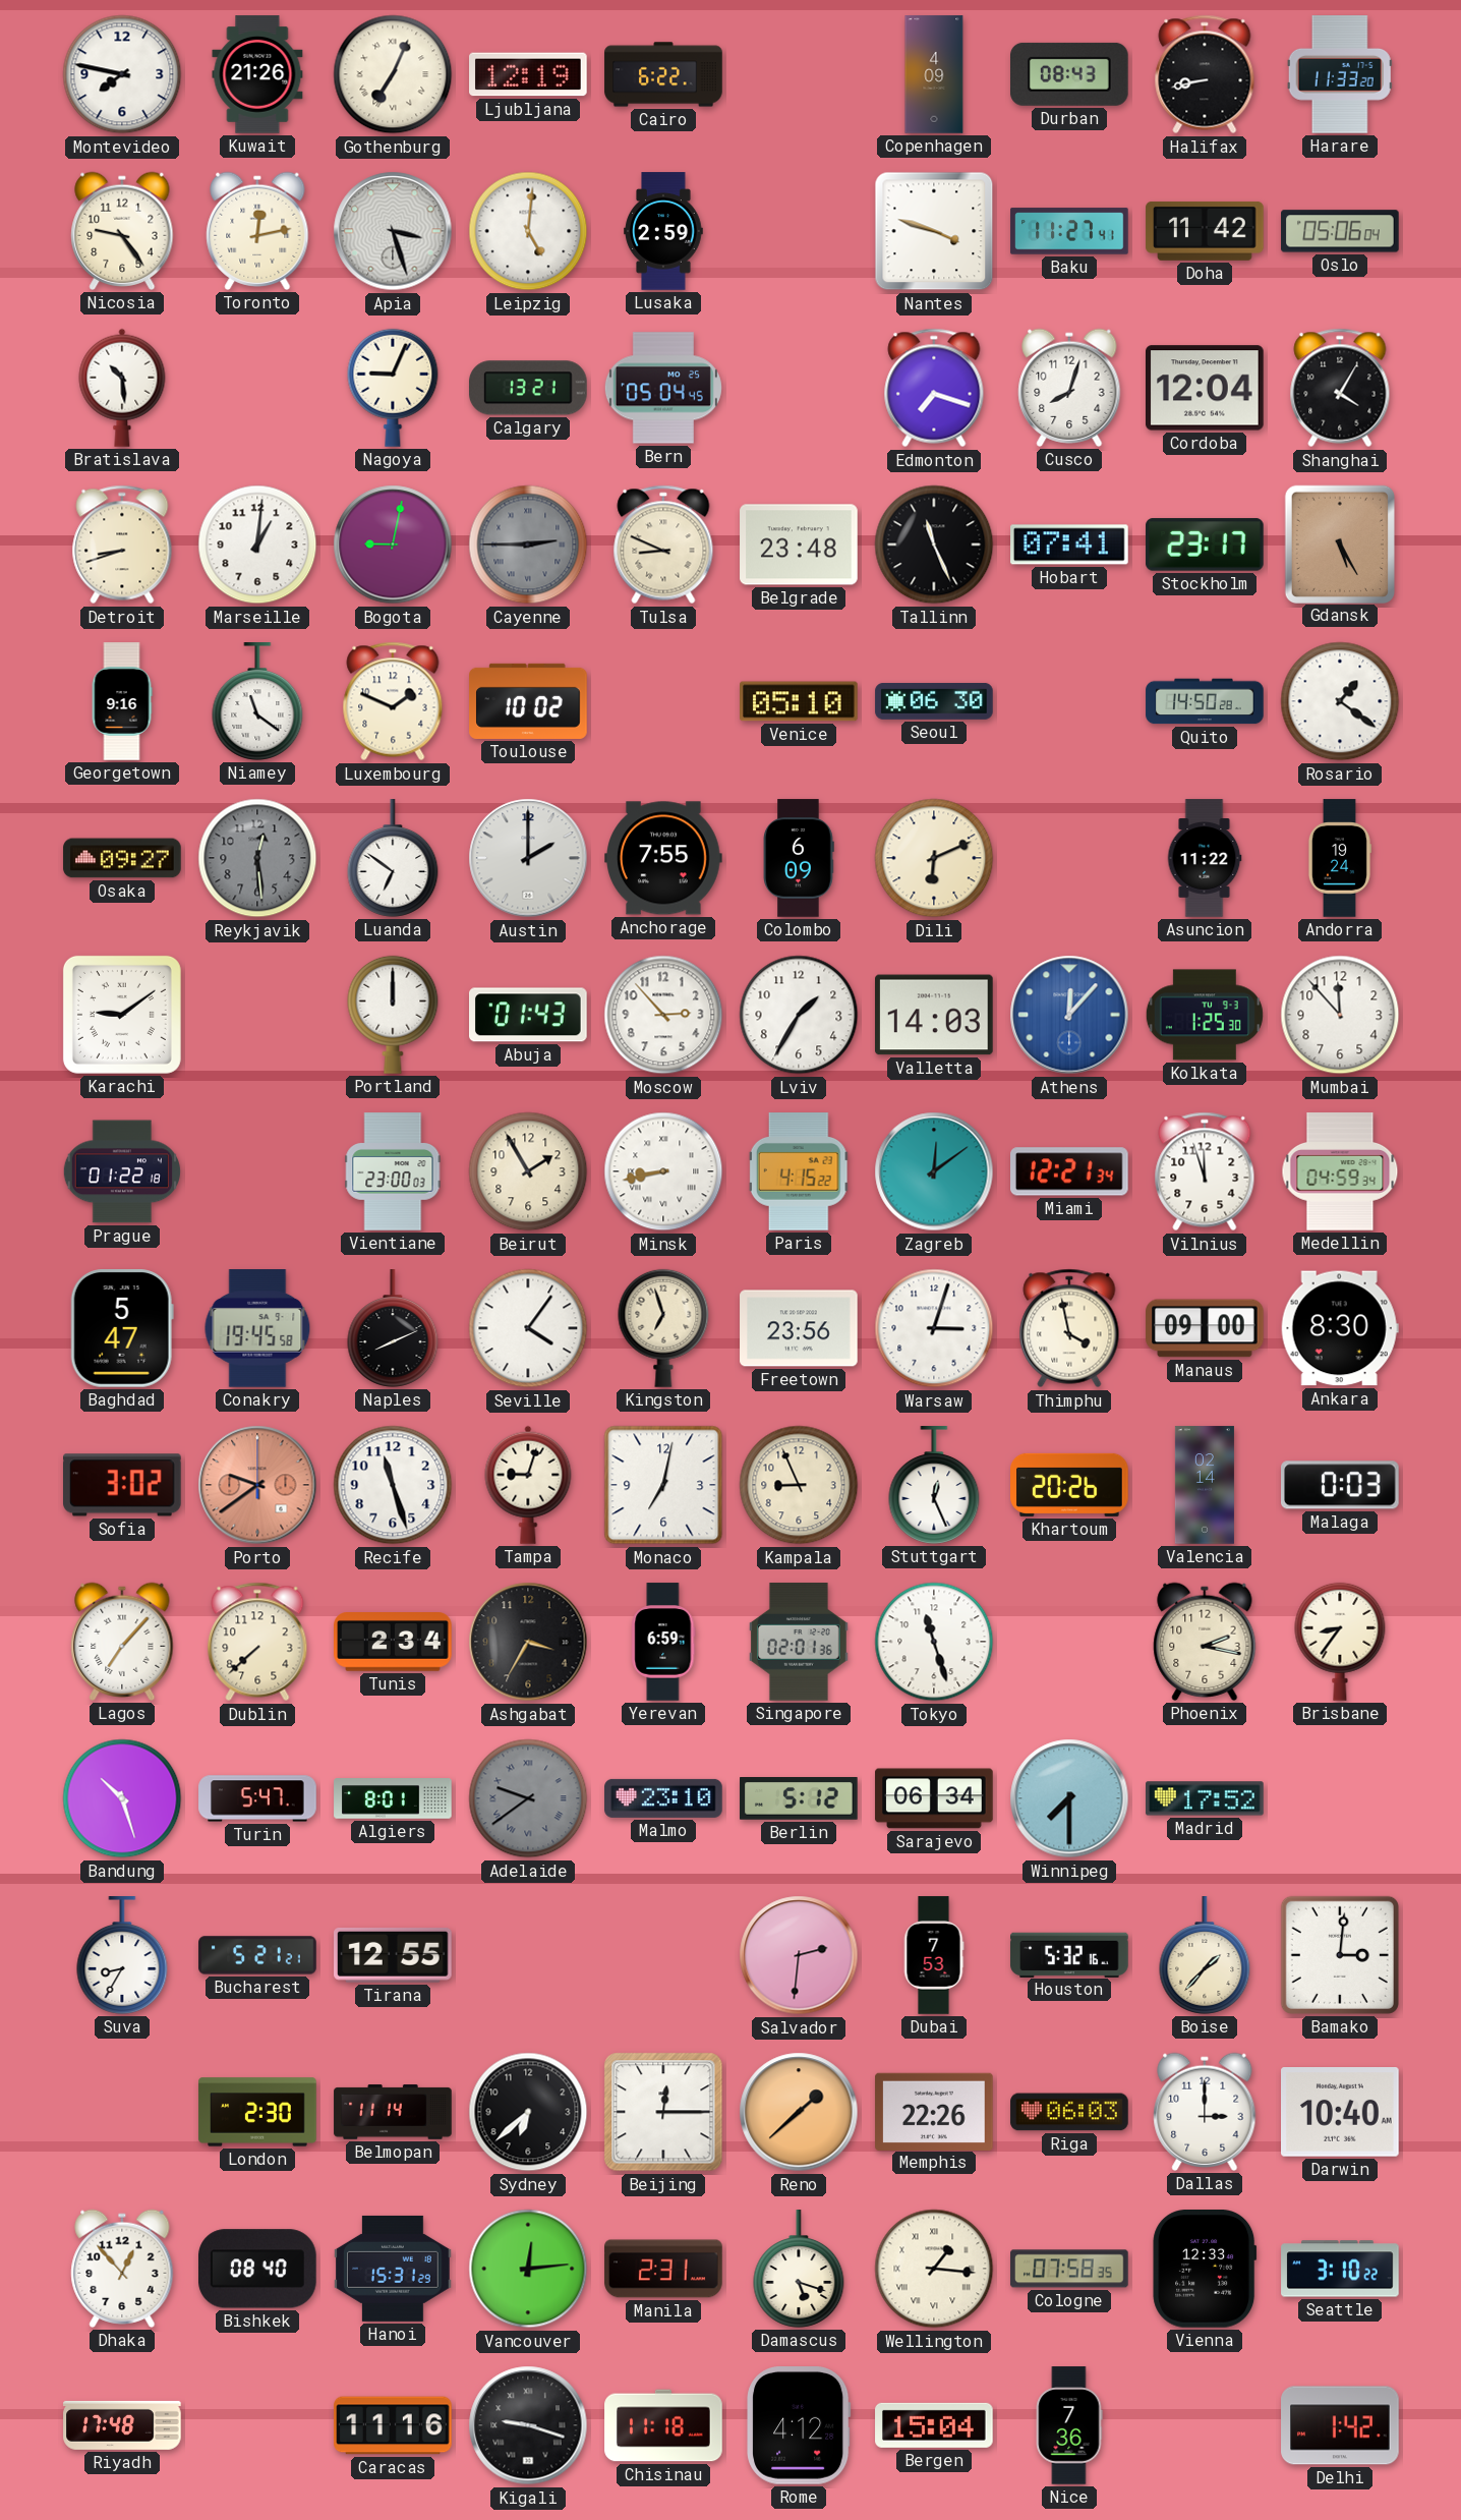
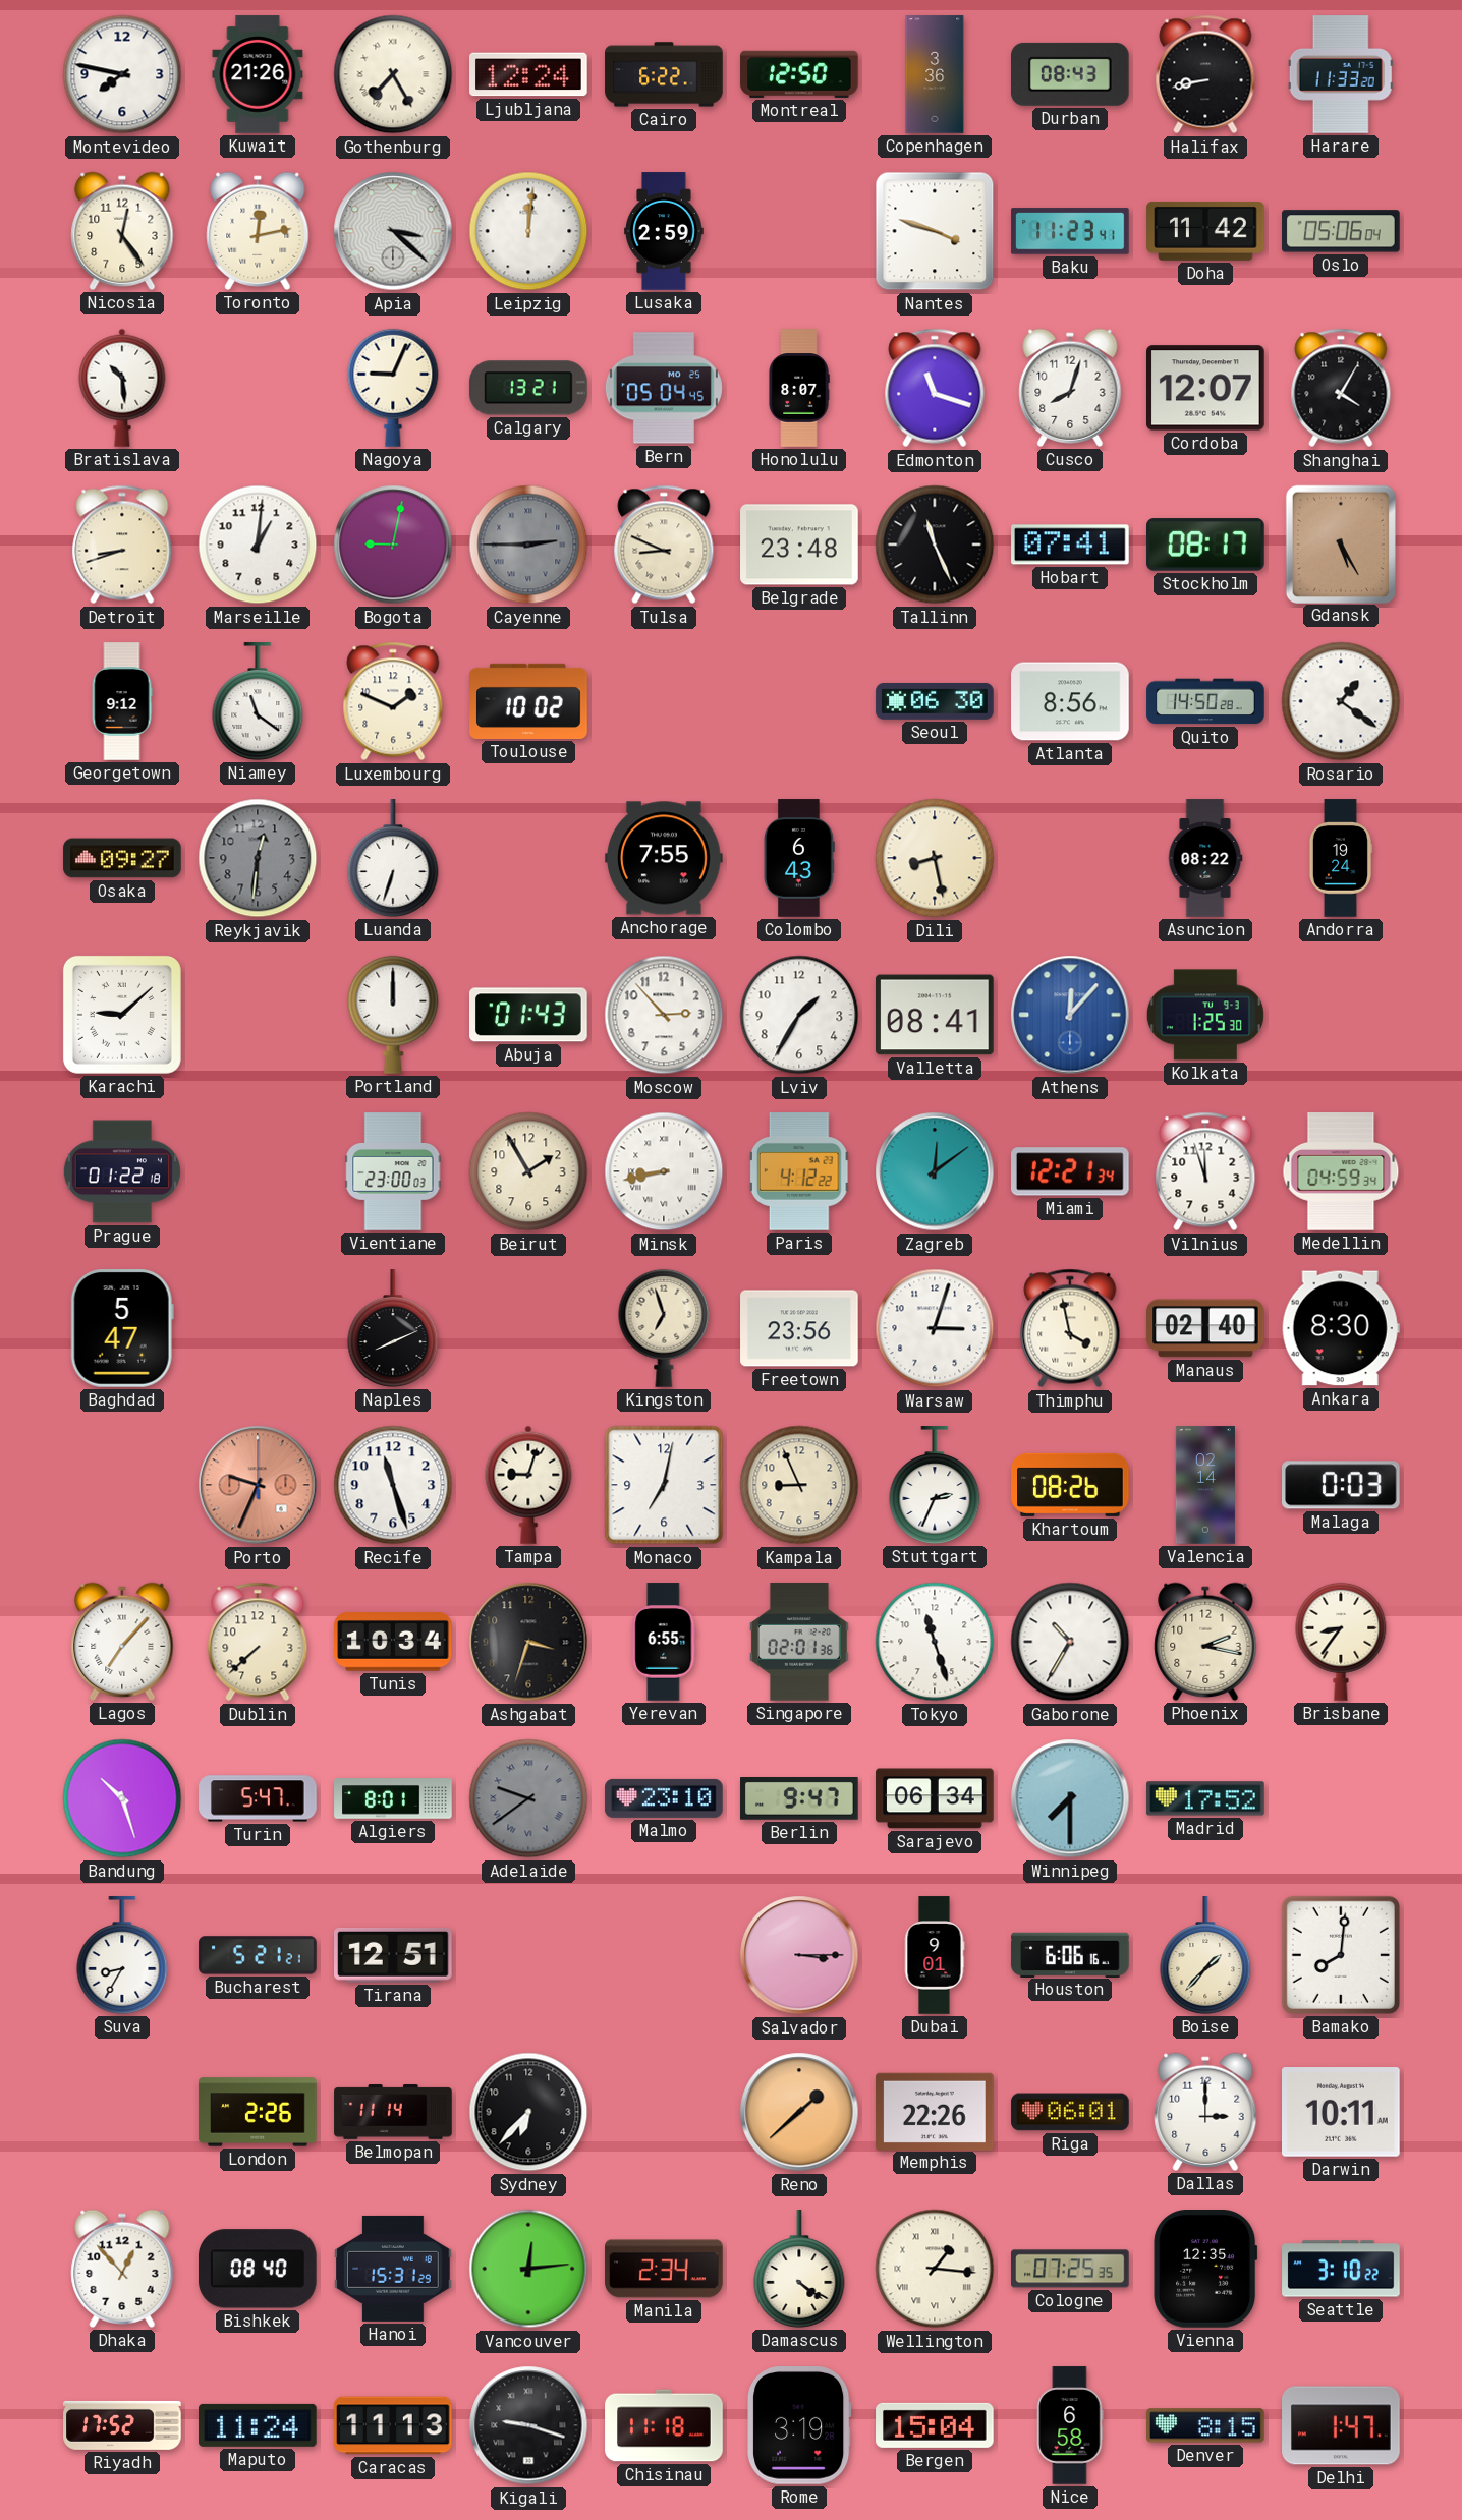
Gothenburg: 7:04 -> 7:25
Ljubljana: 12:19 -> 12:24
Montreal: none -> 12:50
Copenhagen: 4:09 -> 3:36
Nicosia: 9:24 -> 12:24
Apia: 3:27 -> 3:22
Leipzig: 5:01 -> 12:01
Baku: 11:27 -> 11:23
Honolulu: none -> 8:07
Edmonton: 7:18 -> 11:18
Cordoba: 12:04 -> 12:07
Stockholm: 23:17 -> 08:17
Georgetown: 9:16 -> 9:12
Venice: 05:10 -> none
Atlanta: none -> 8:56
Reykjavik: 12:29 -> 12:31
Luanda: 6:51 -> 6:33
Austin: 2:00 -> none
Colombo: 6:09 -> 6:43
Dili: 6:11 -> 8:28
Asuncion: 11:22 -> 08:22
Karachi: 9:09 -> 9:08
Valletta: 14:03 -> 08:41
Mumbai: 11:53 -> none
Paris: 4:15 -> 4:12
Conakry: 19:45 -> none
Seville: 4:06 -> none
Manaus: 09:00 -> 02:40
Sofia: 3:02 -> none
Porto: 9:39 -> 9:34
Stuttgart: 12:26 -> 2:34
Khartoum: 20:26 -> 08:26
Tunis: 2:34 -> 10:34
Ashgabat: 3:35 -> 3:33
Yerevan: 6:59 -> 6:55
Gaborone: none -> 10:35
Berlin: 5:12 -> 9:47
Tirana: 12:55 -> 12:51
Salvador: 2:31 -> 3:15
Dubai: 7:53 -> 9:01
Houston: 5:32 -> 6:06
Bamako: 3:01 -> 8:01
London: 2:30 -> 2:26
Sydney: 6:38 -> 6:37
Beijing: 12:15 -> none
Riga: 06:03 -> 06:01
Darwin: 10:40 -> 10:11
Manila: 2:31 -> 2:34
Damascus: 5:18 -> 4:21
Cologne: 07:58 -> 07:25
Vienna: 12:33 -> 12:35
Riyadh: 17:48 -> 17:52
Maputo: none -> 11:24
Caracas: 11:16 -> 11:13
Rome: 4:12 -> 3:19
Nice: 7:36 -> 6:58
Denver: none -> 8:15
Delhi: 1:42 -> 1:47
